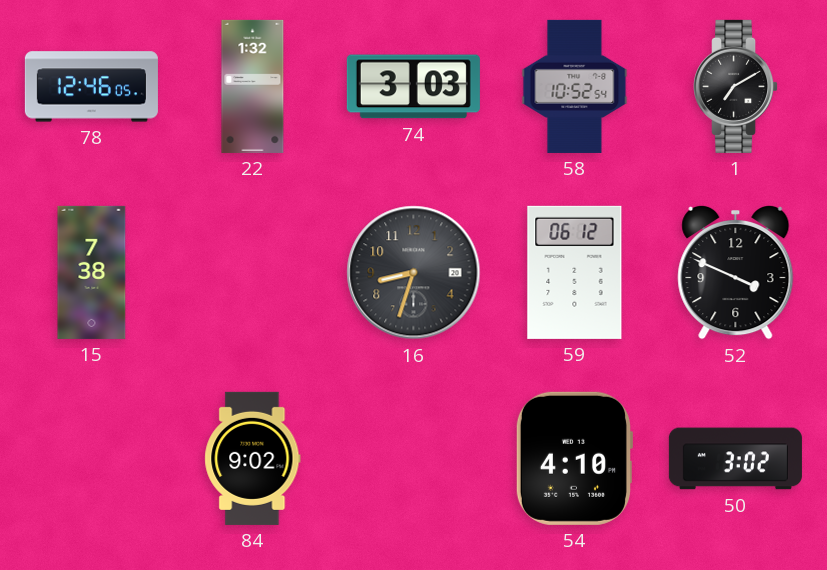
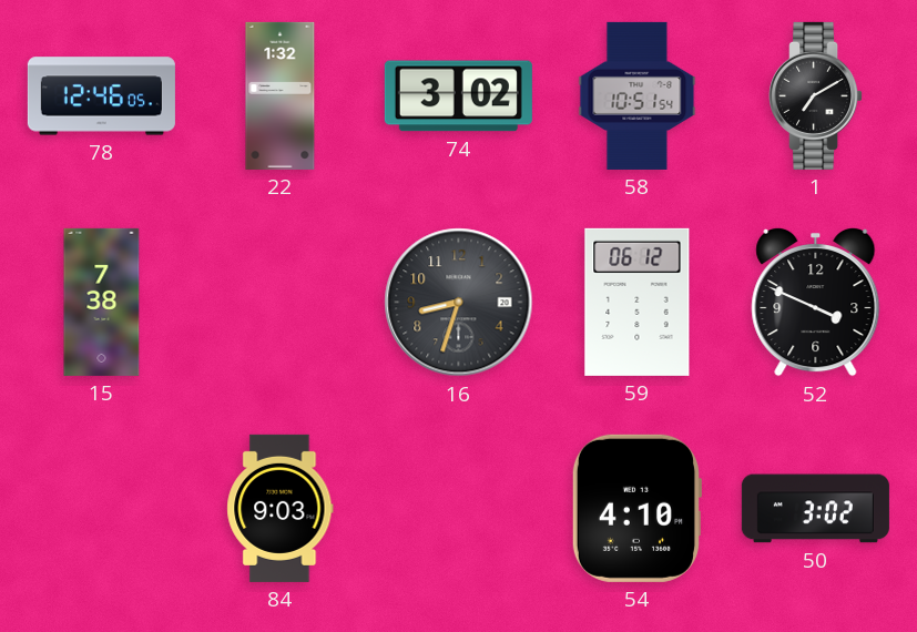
74: 3:03 -> 3:02
58: 10:52 -> 10:51
84: 9:02 -> 9:03
